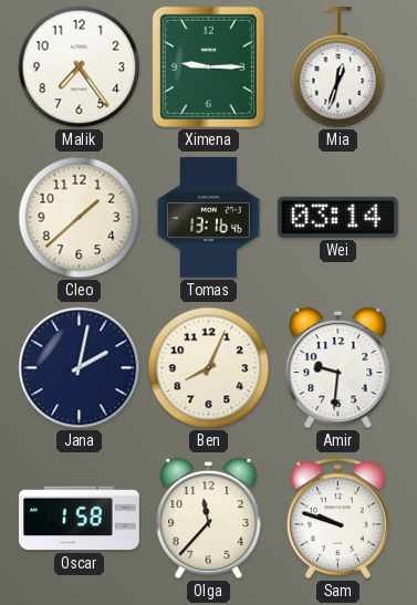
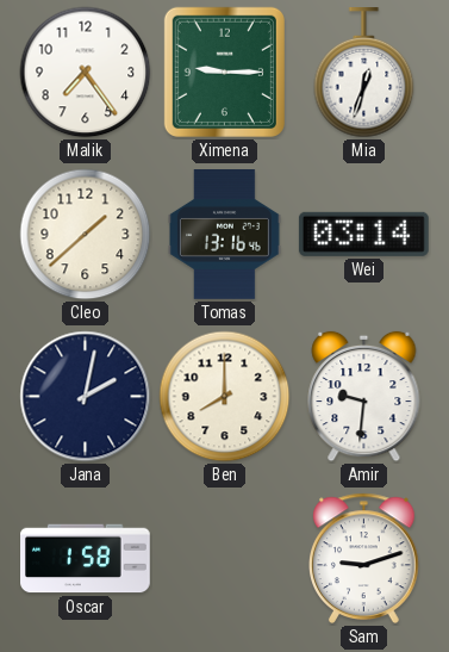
Ben: 8:04 -> 8:00
Olga: 11:37 -> none
Sam: 9:48 -> 9:12
